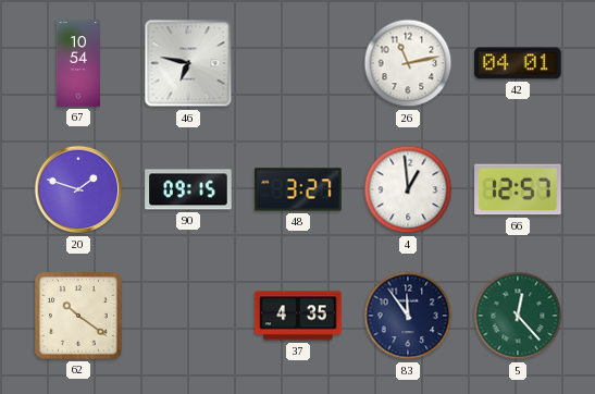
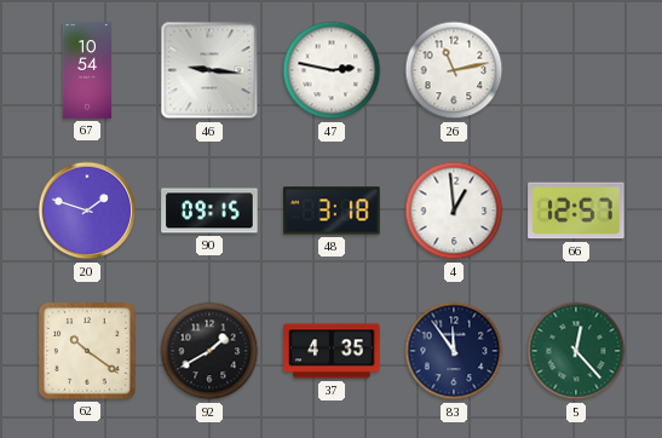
46: 6:47 -> 9:16
47: none -> 2:47
42: 04:01 -> none
48: 3:27 -> 3:18
92: none -> 1:40
